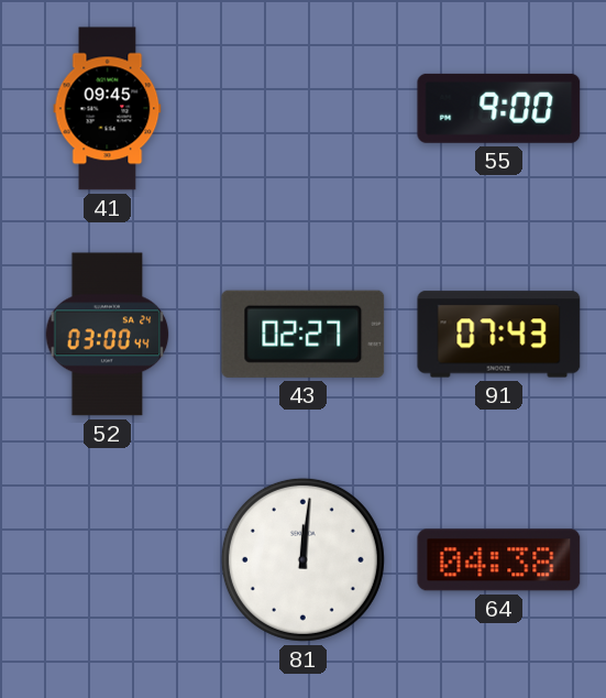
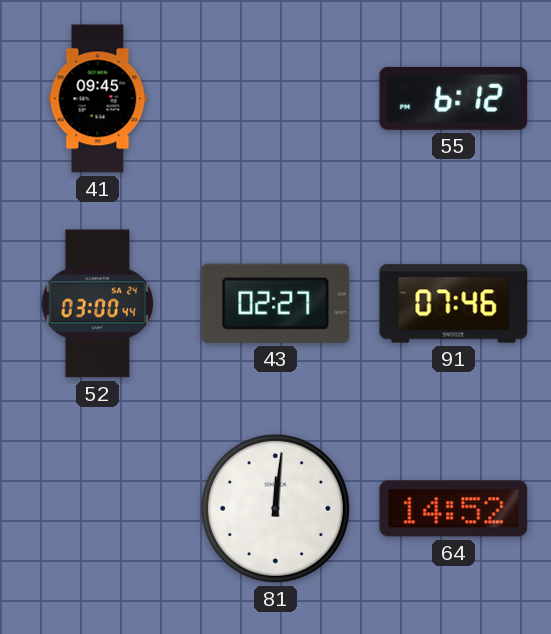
55: 9:00 -> 6:12
91: 07:43 -> 07:46
64: 04:38 -> 14:52
